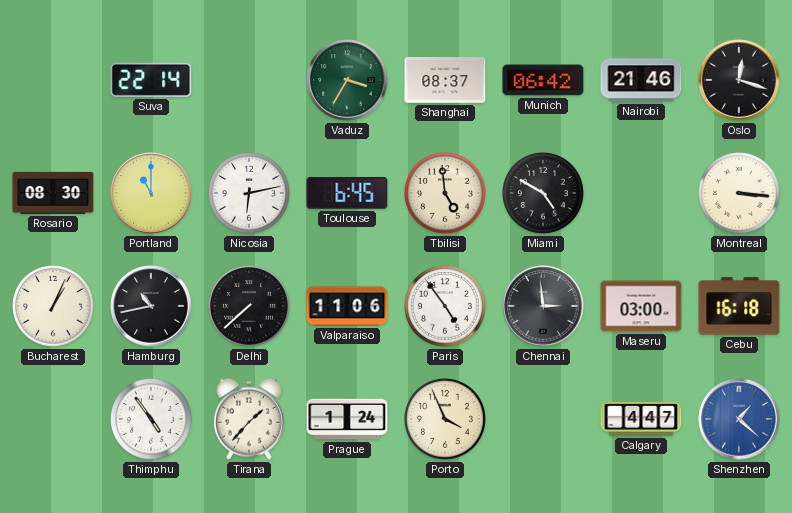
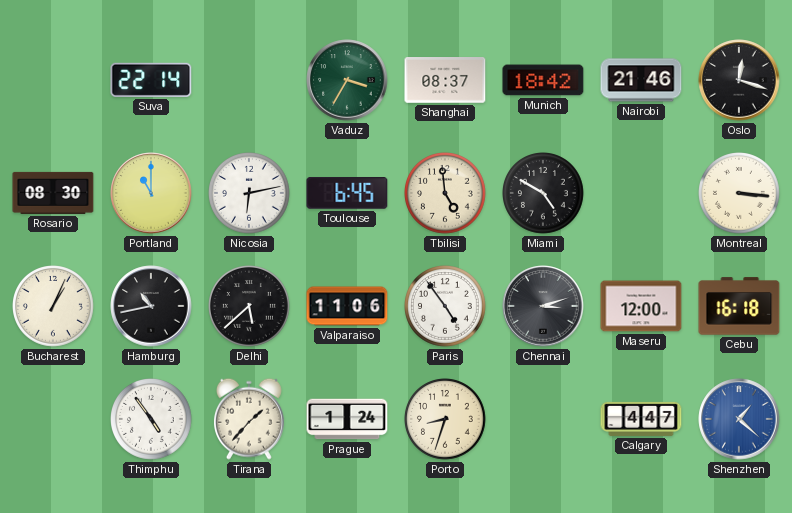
Munich: 06:42 -> 18:42
Delhi: 7:38 -> 5:38
Chennai: 2:59 -> 3:12
Maseru: 03:00 -> 12:00
Porto: 3:56 -> 8:33
